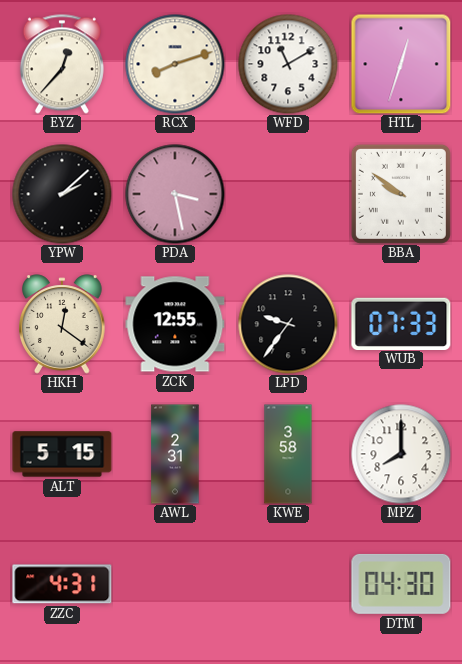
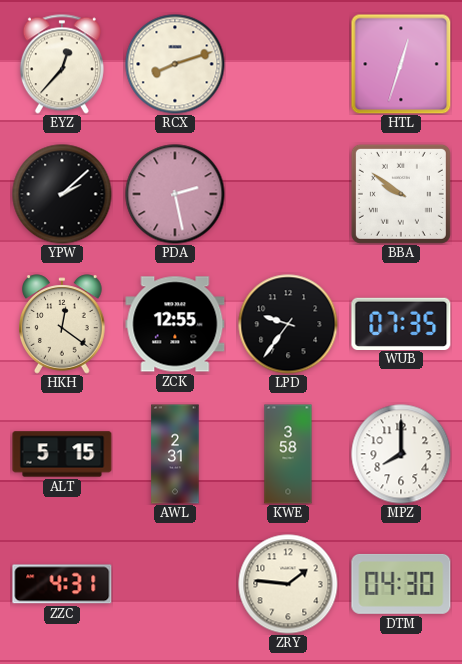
WFD: 11:10 -> none
PDA: 3:28 -> 2:28
WUB: 07:33 -> 07:35
ZRY: none -> 1:46
